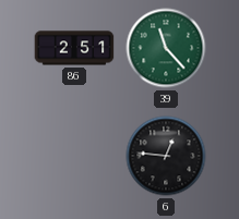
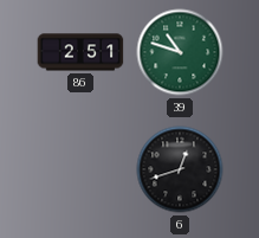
39: 11:23 -> 10:48
6: 12:46 -> 12:42
